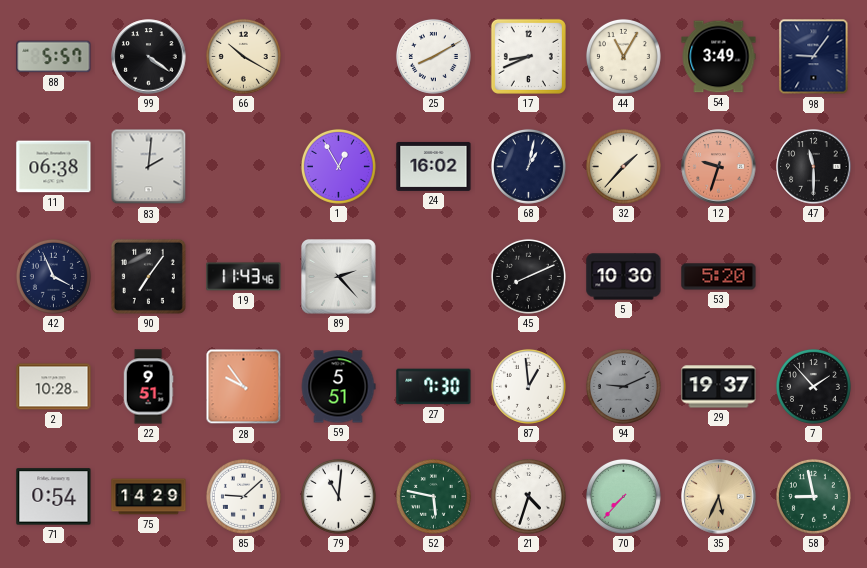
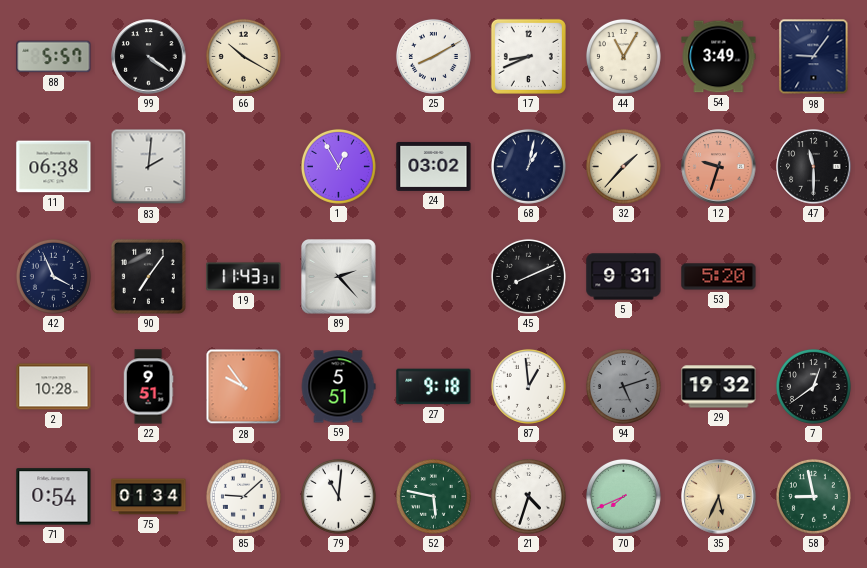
24: 16:02 -> 03:02
19: 11:43:46 -> 11:43:31
5: 10:30 -> 9:31
27: 7:30 -> 9:18
94: 9:11 -> 5:12
29: 19:37 -> 19:32
7: 1:53 -> 12:39
75: 14:29 -> 01:34
70: 7:37 -> 7:41
